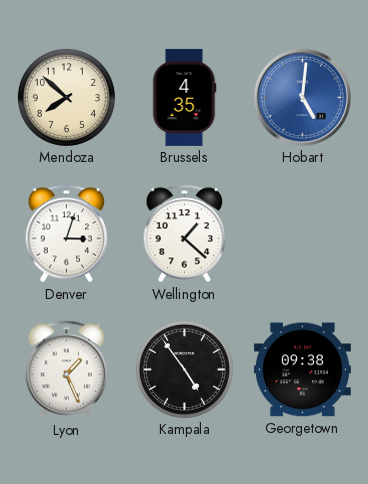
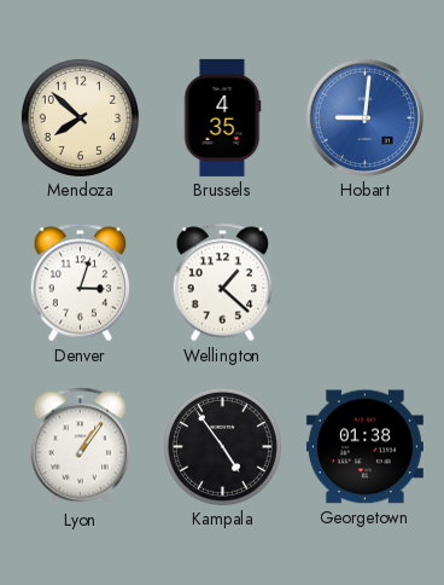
Hobart: 5:01 -> 9:01
Lyon: 1:26 -> 1:06
Georgetown: 09:38 -> 01:38
